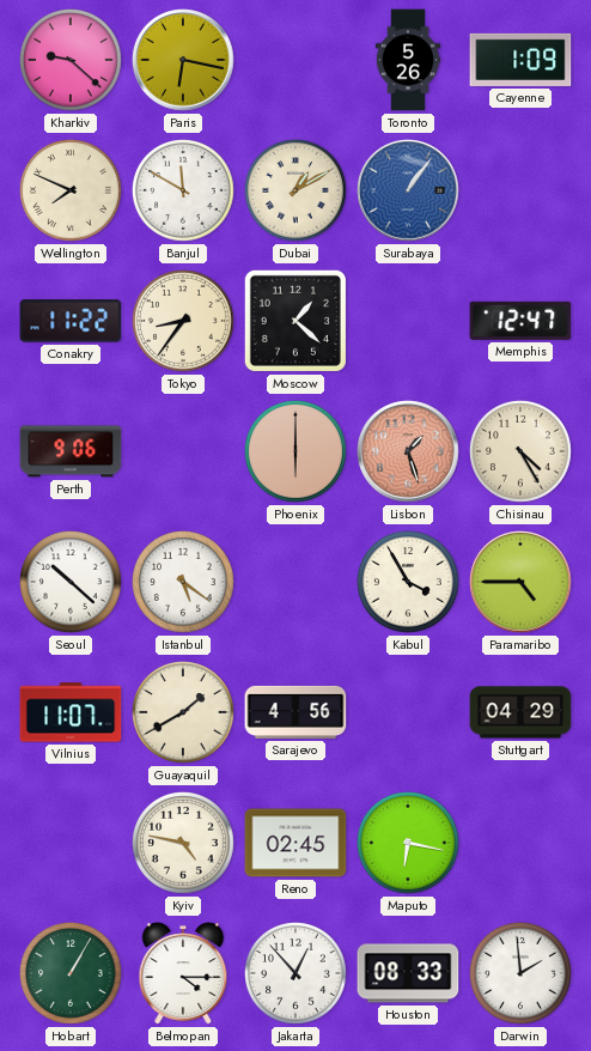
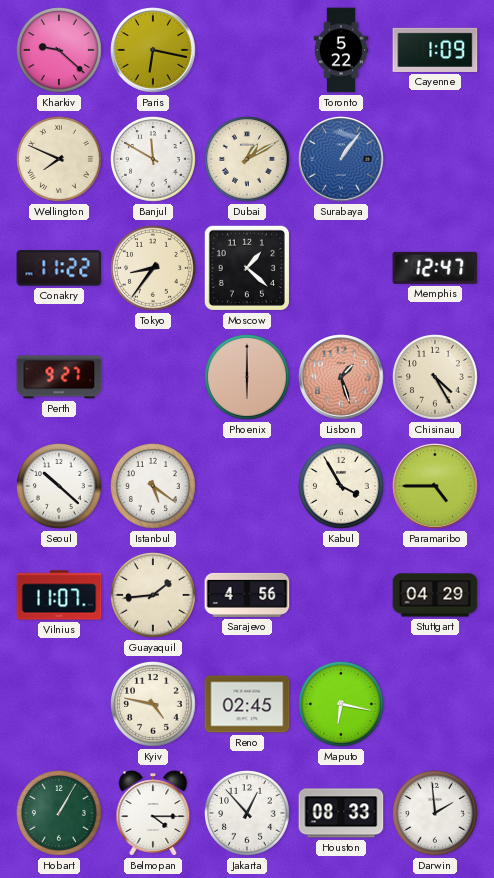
Toronto: 5:26 -> 5:22
Perth: 9:06 -> 9:27
Guayaquil: 1:40 -> 1:44
